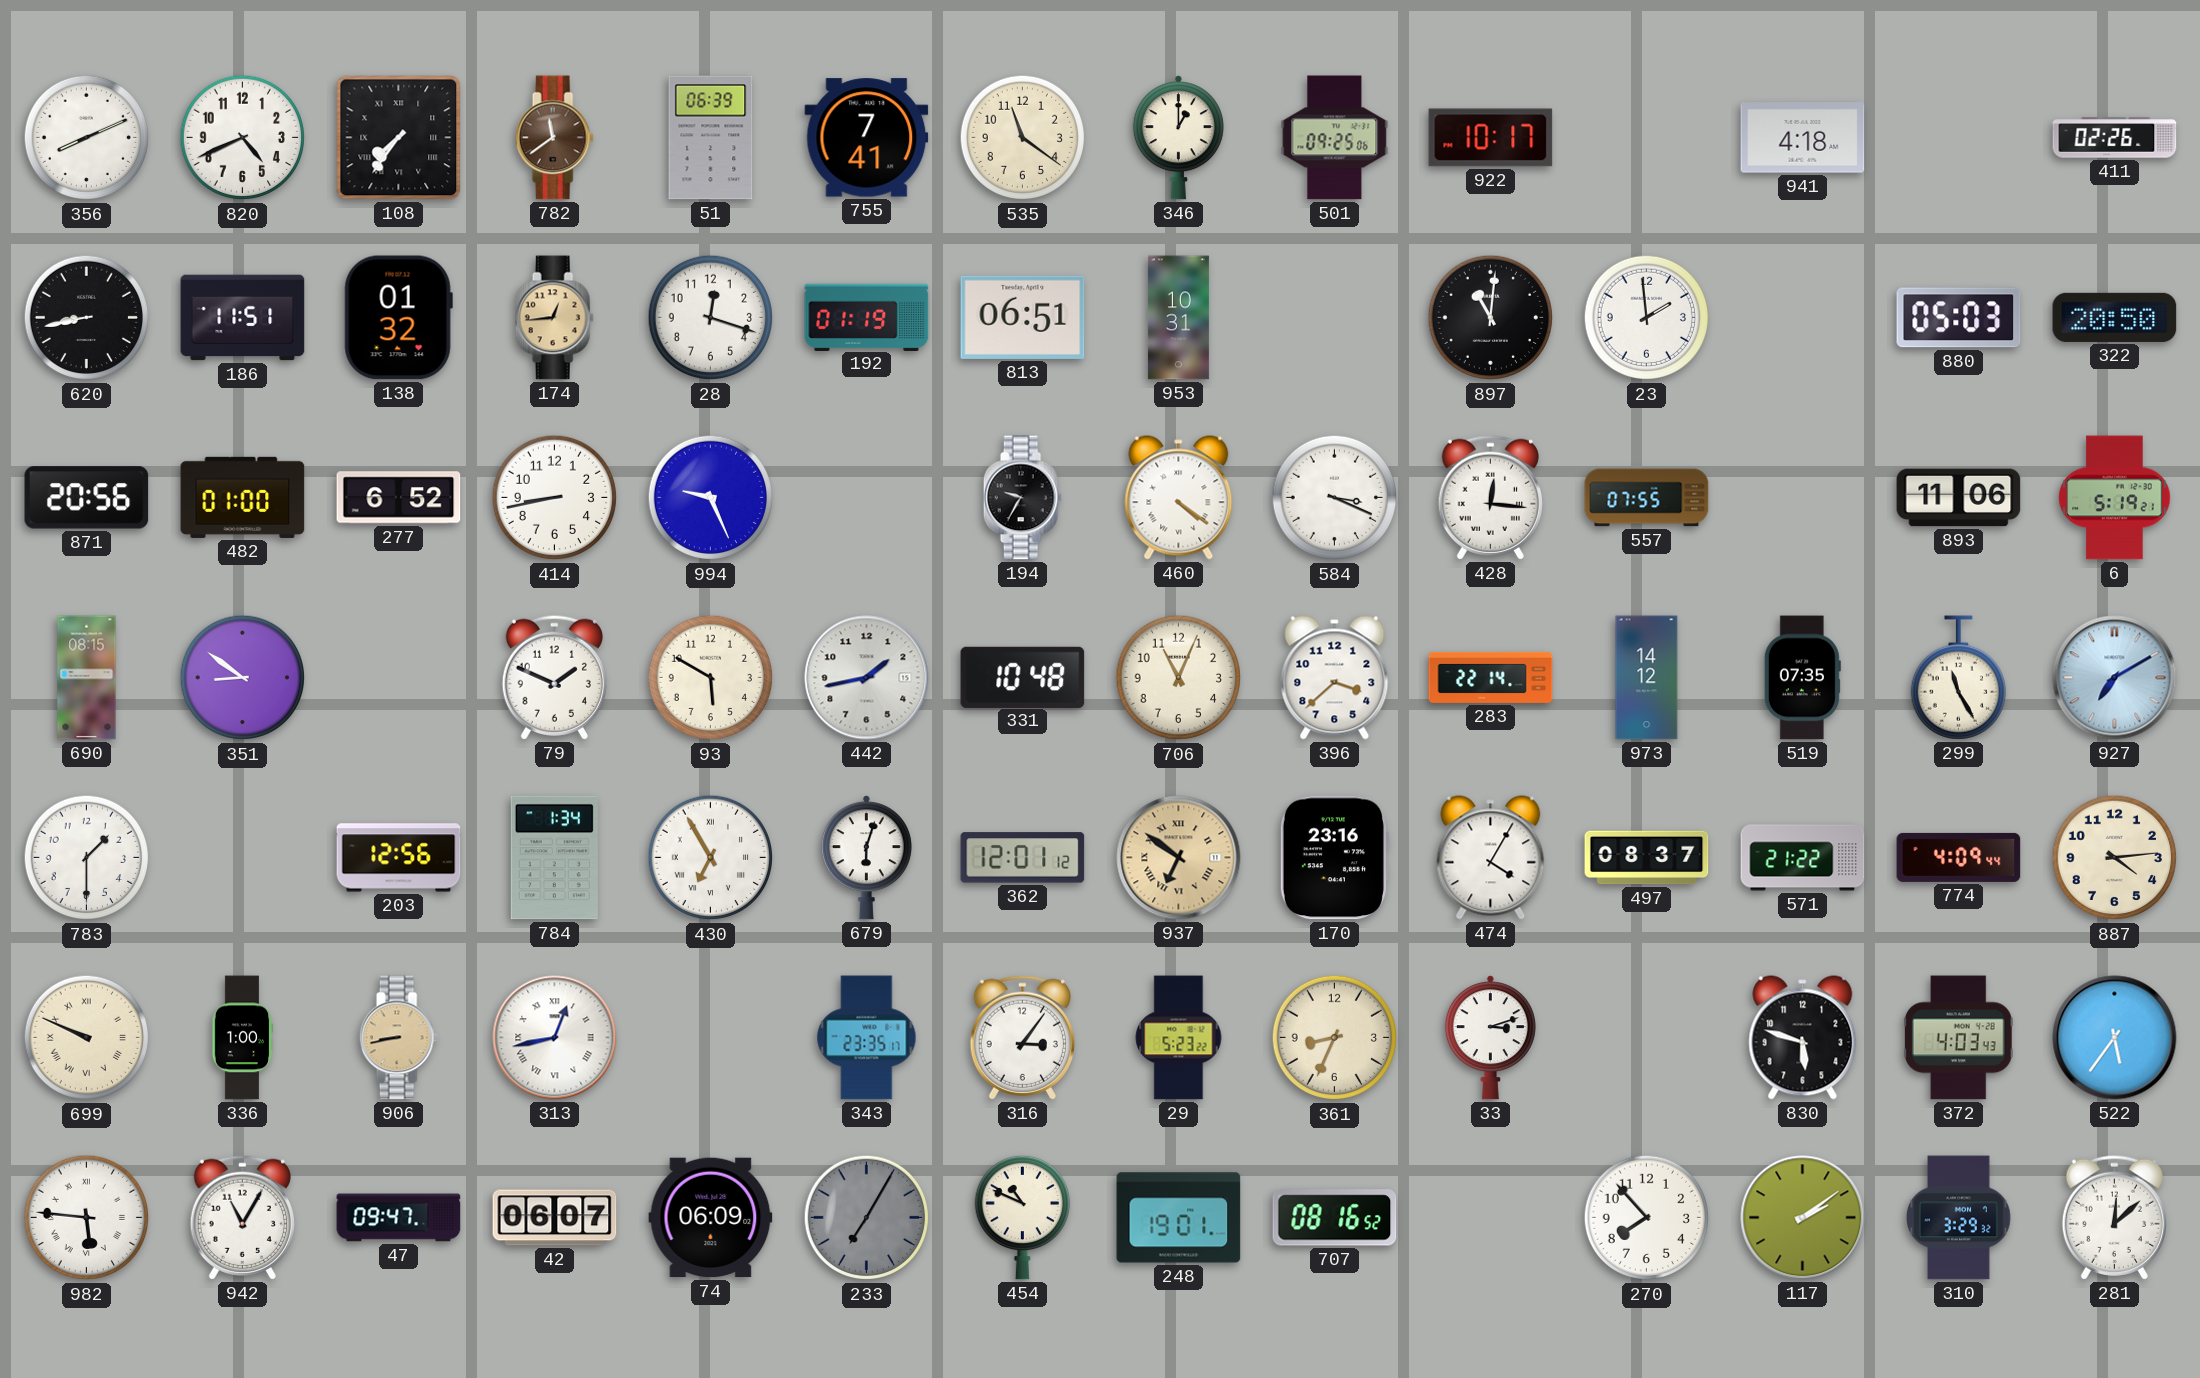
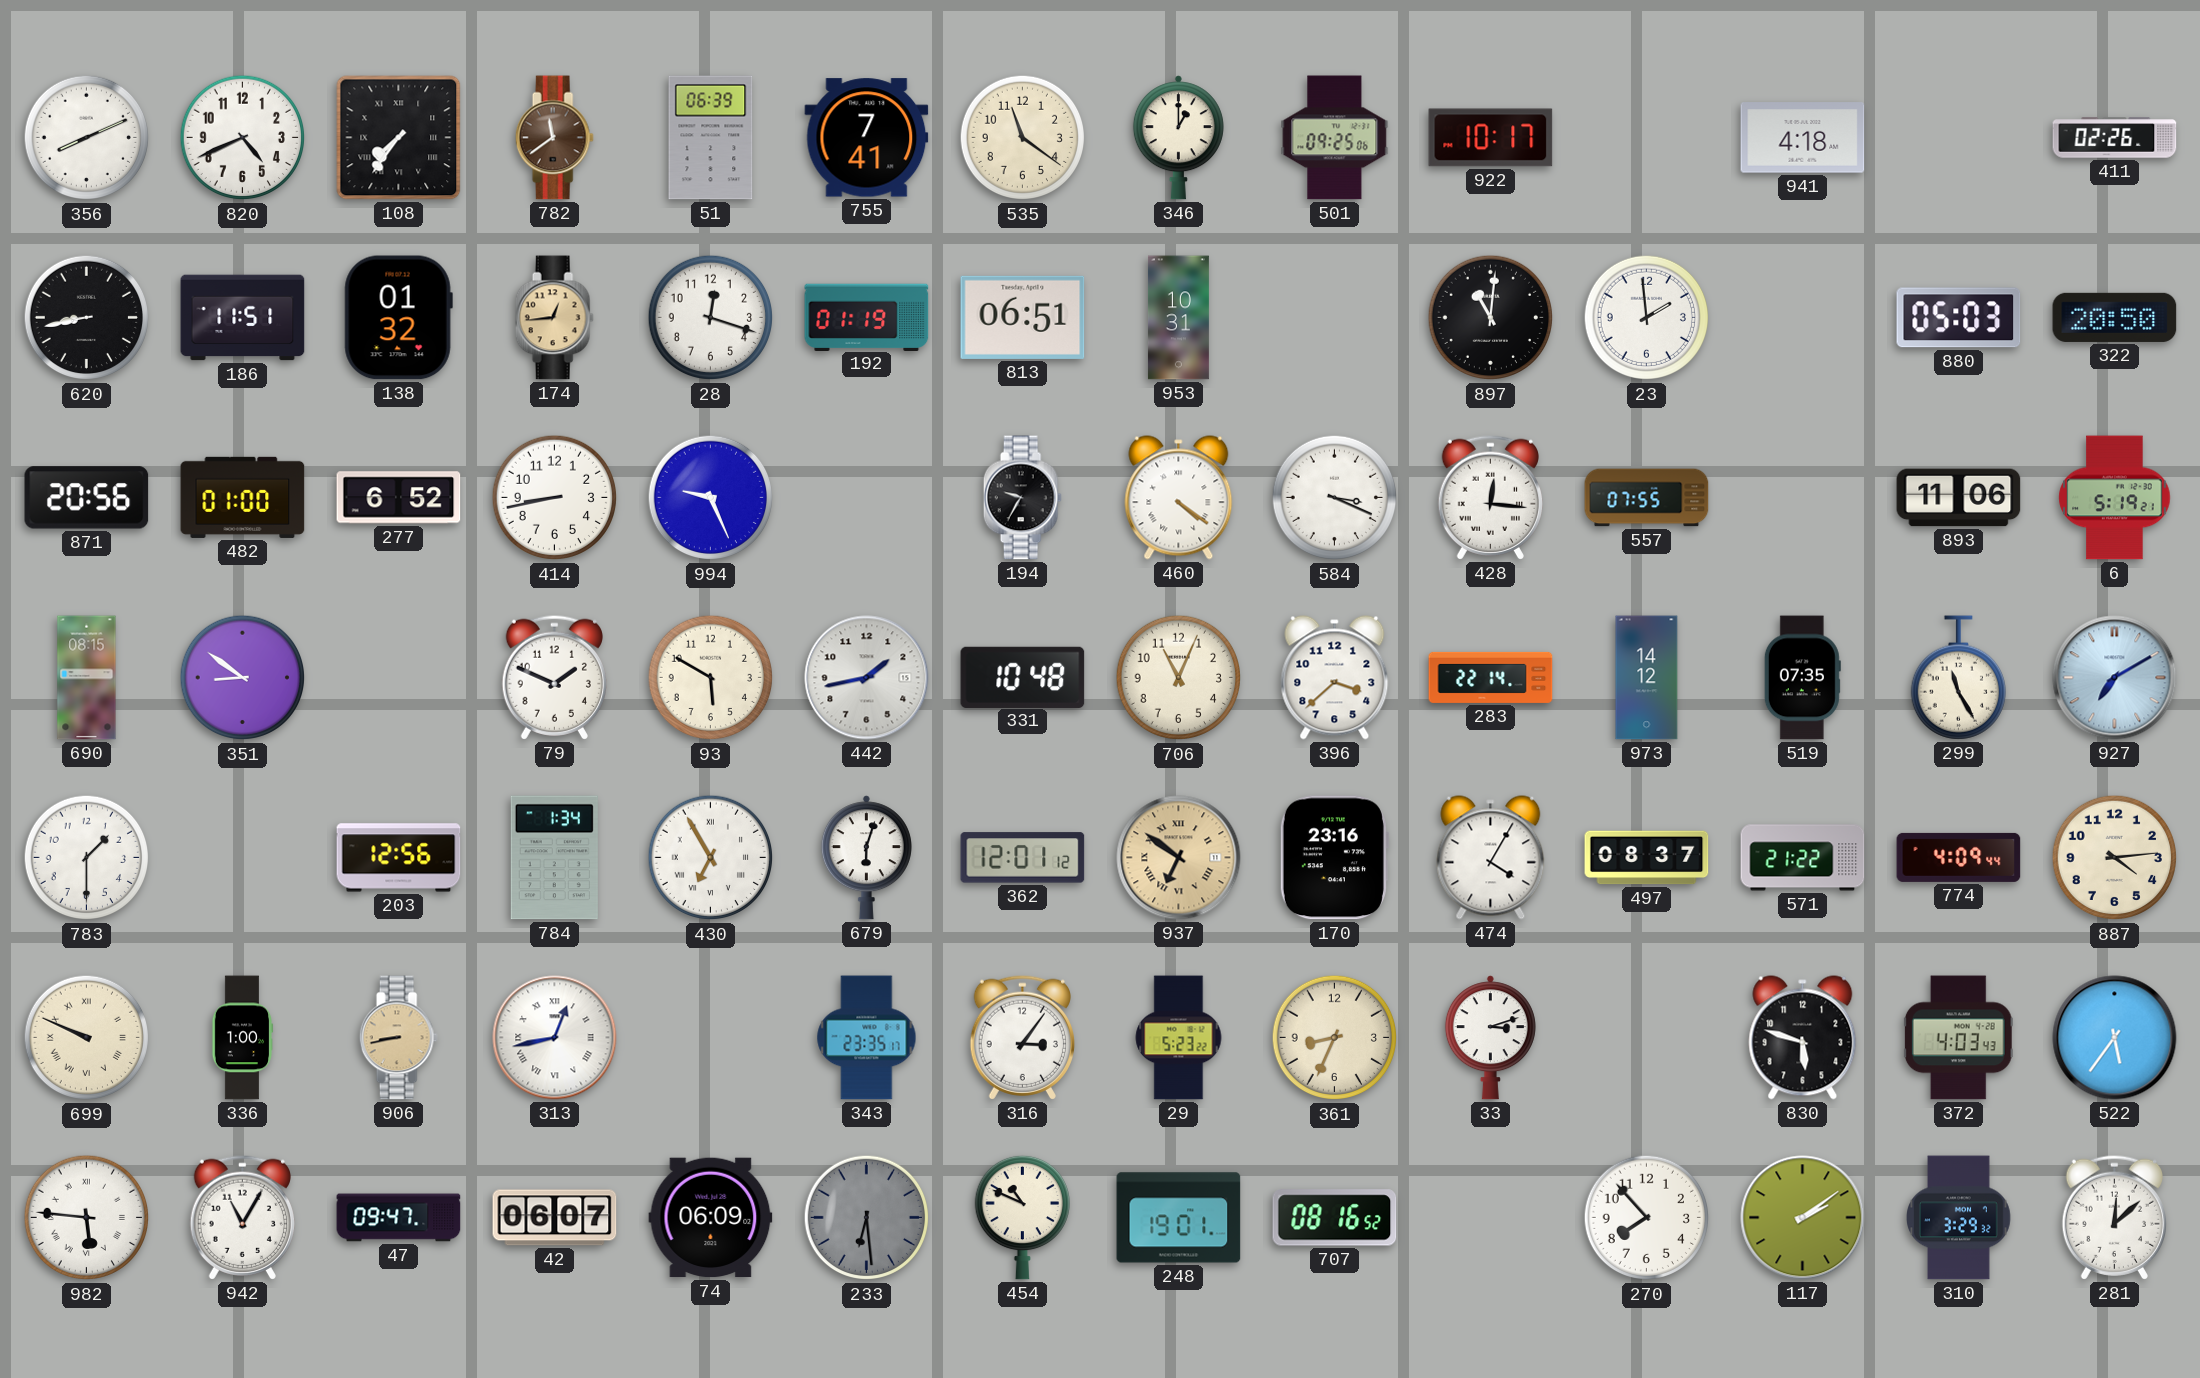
233: 7:05 -> 6:29
